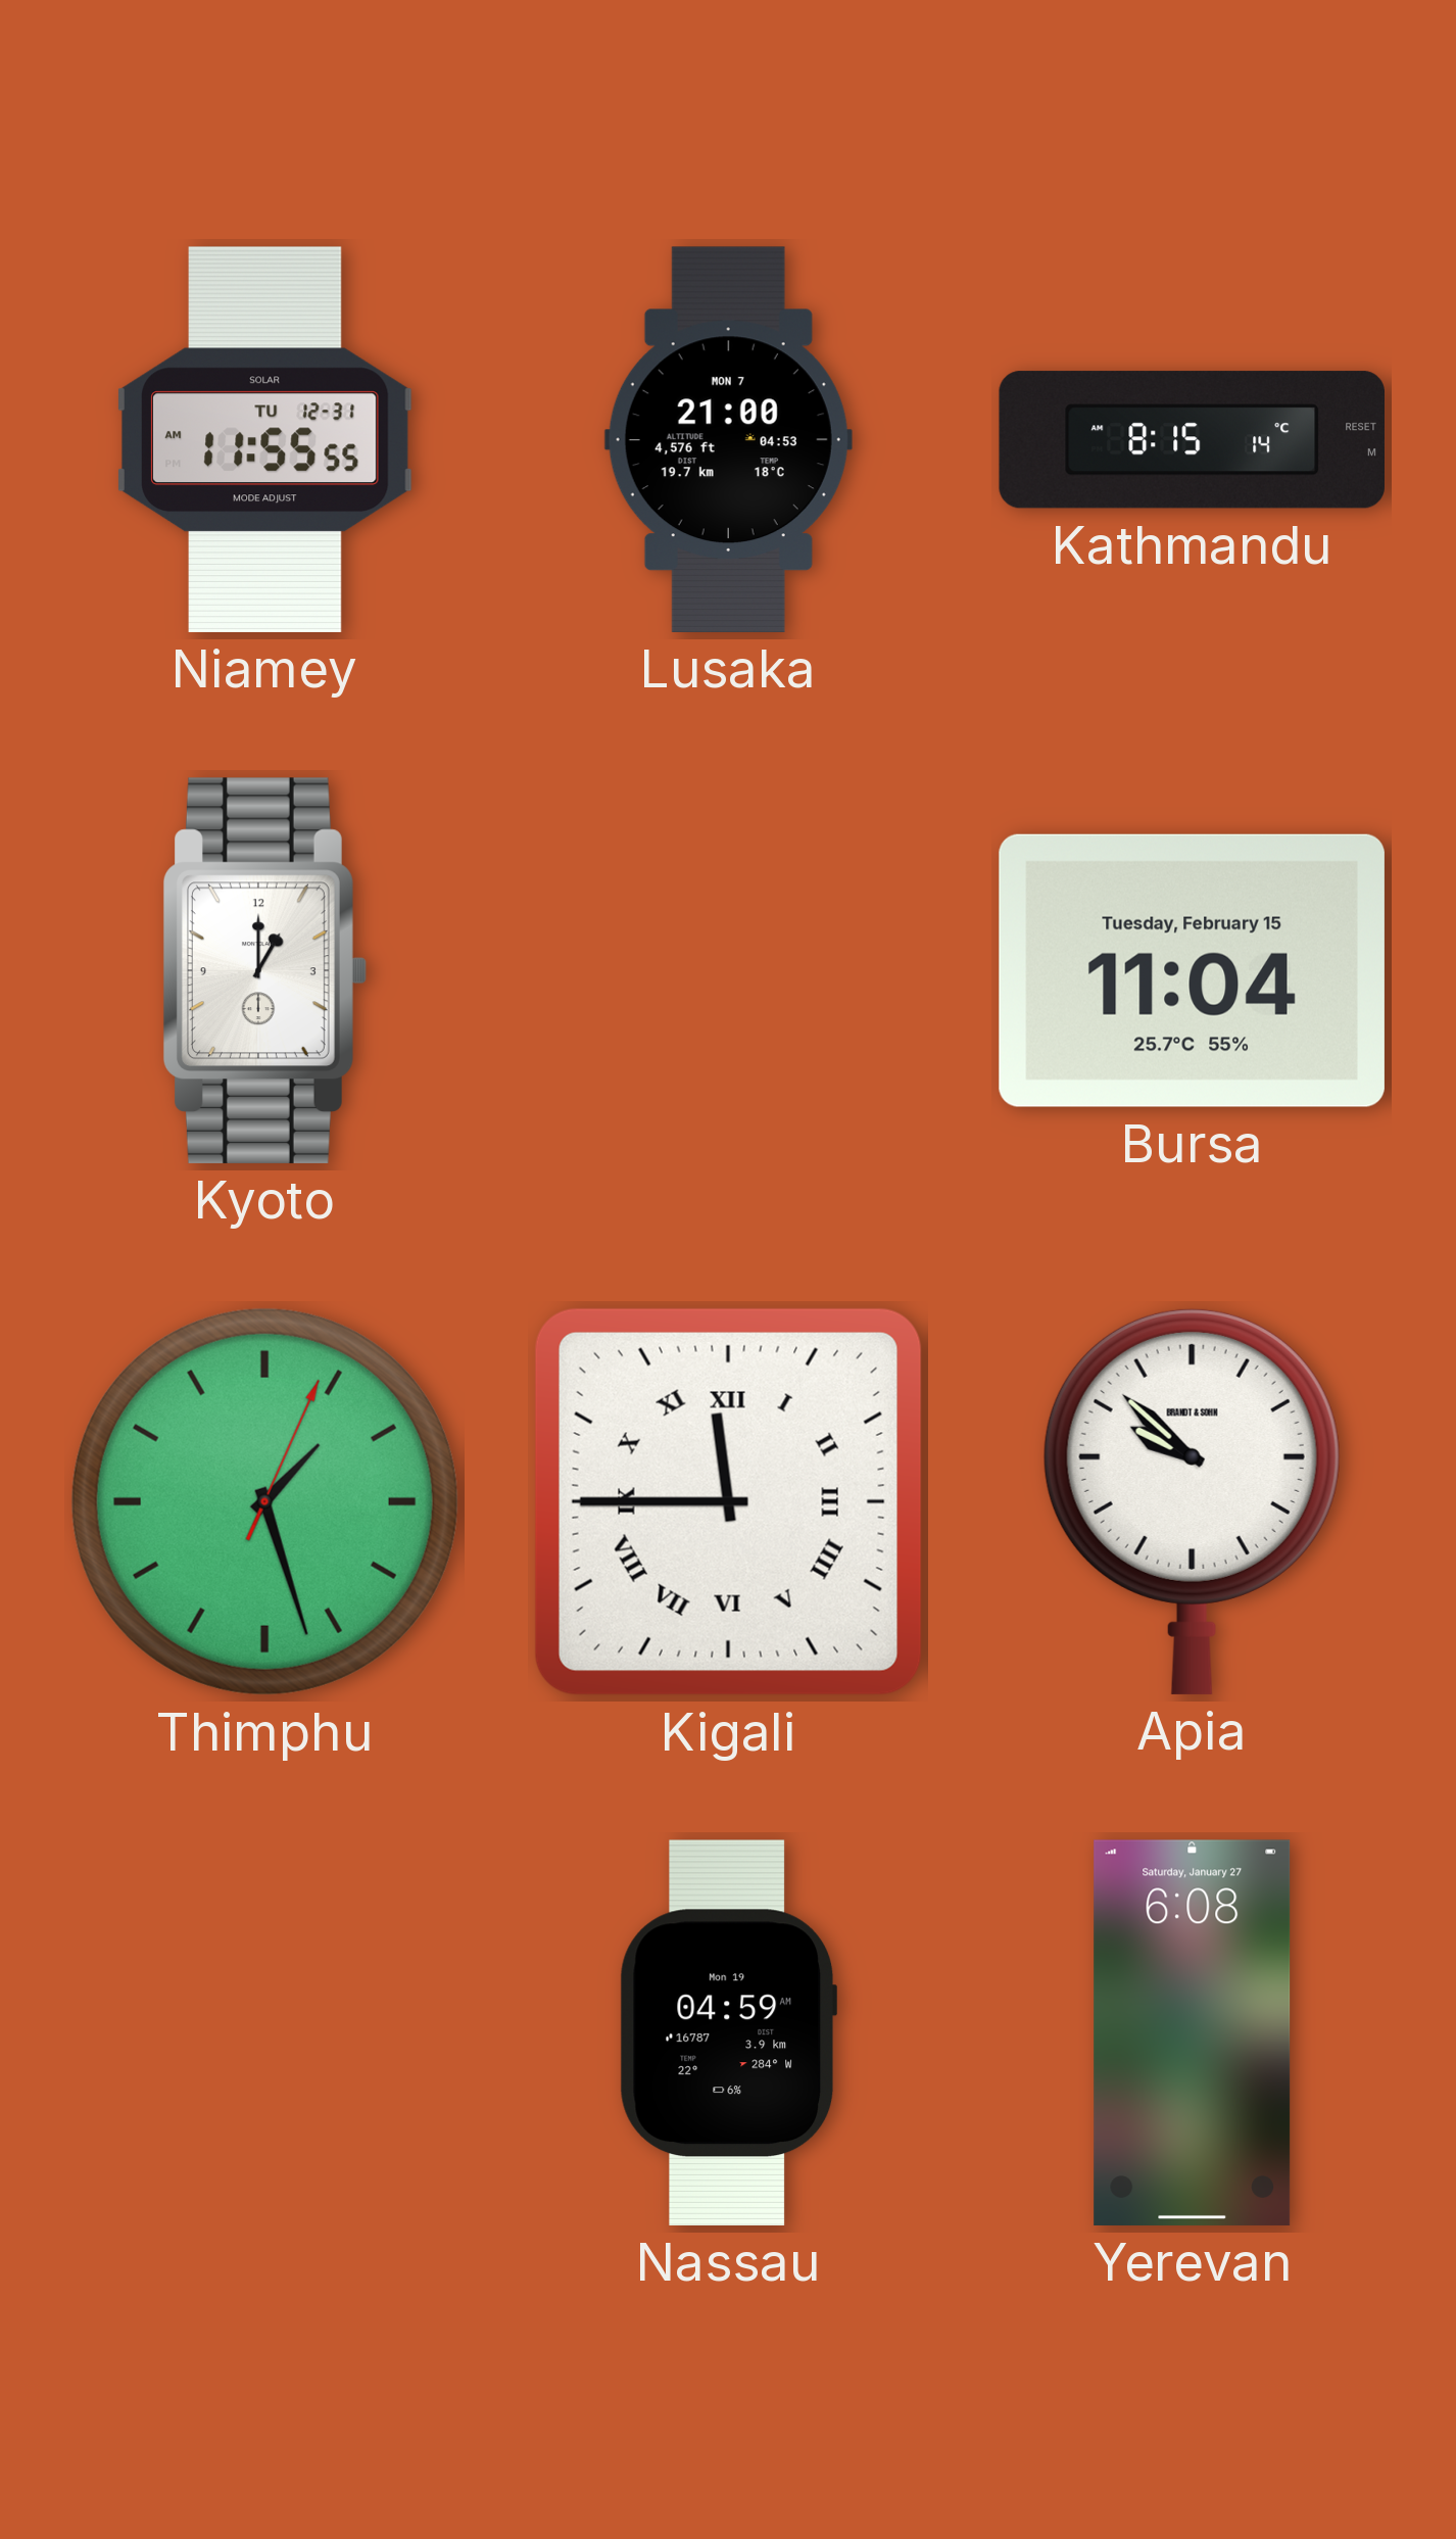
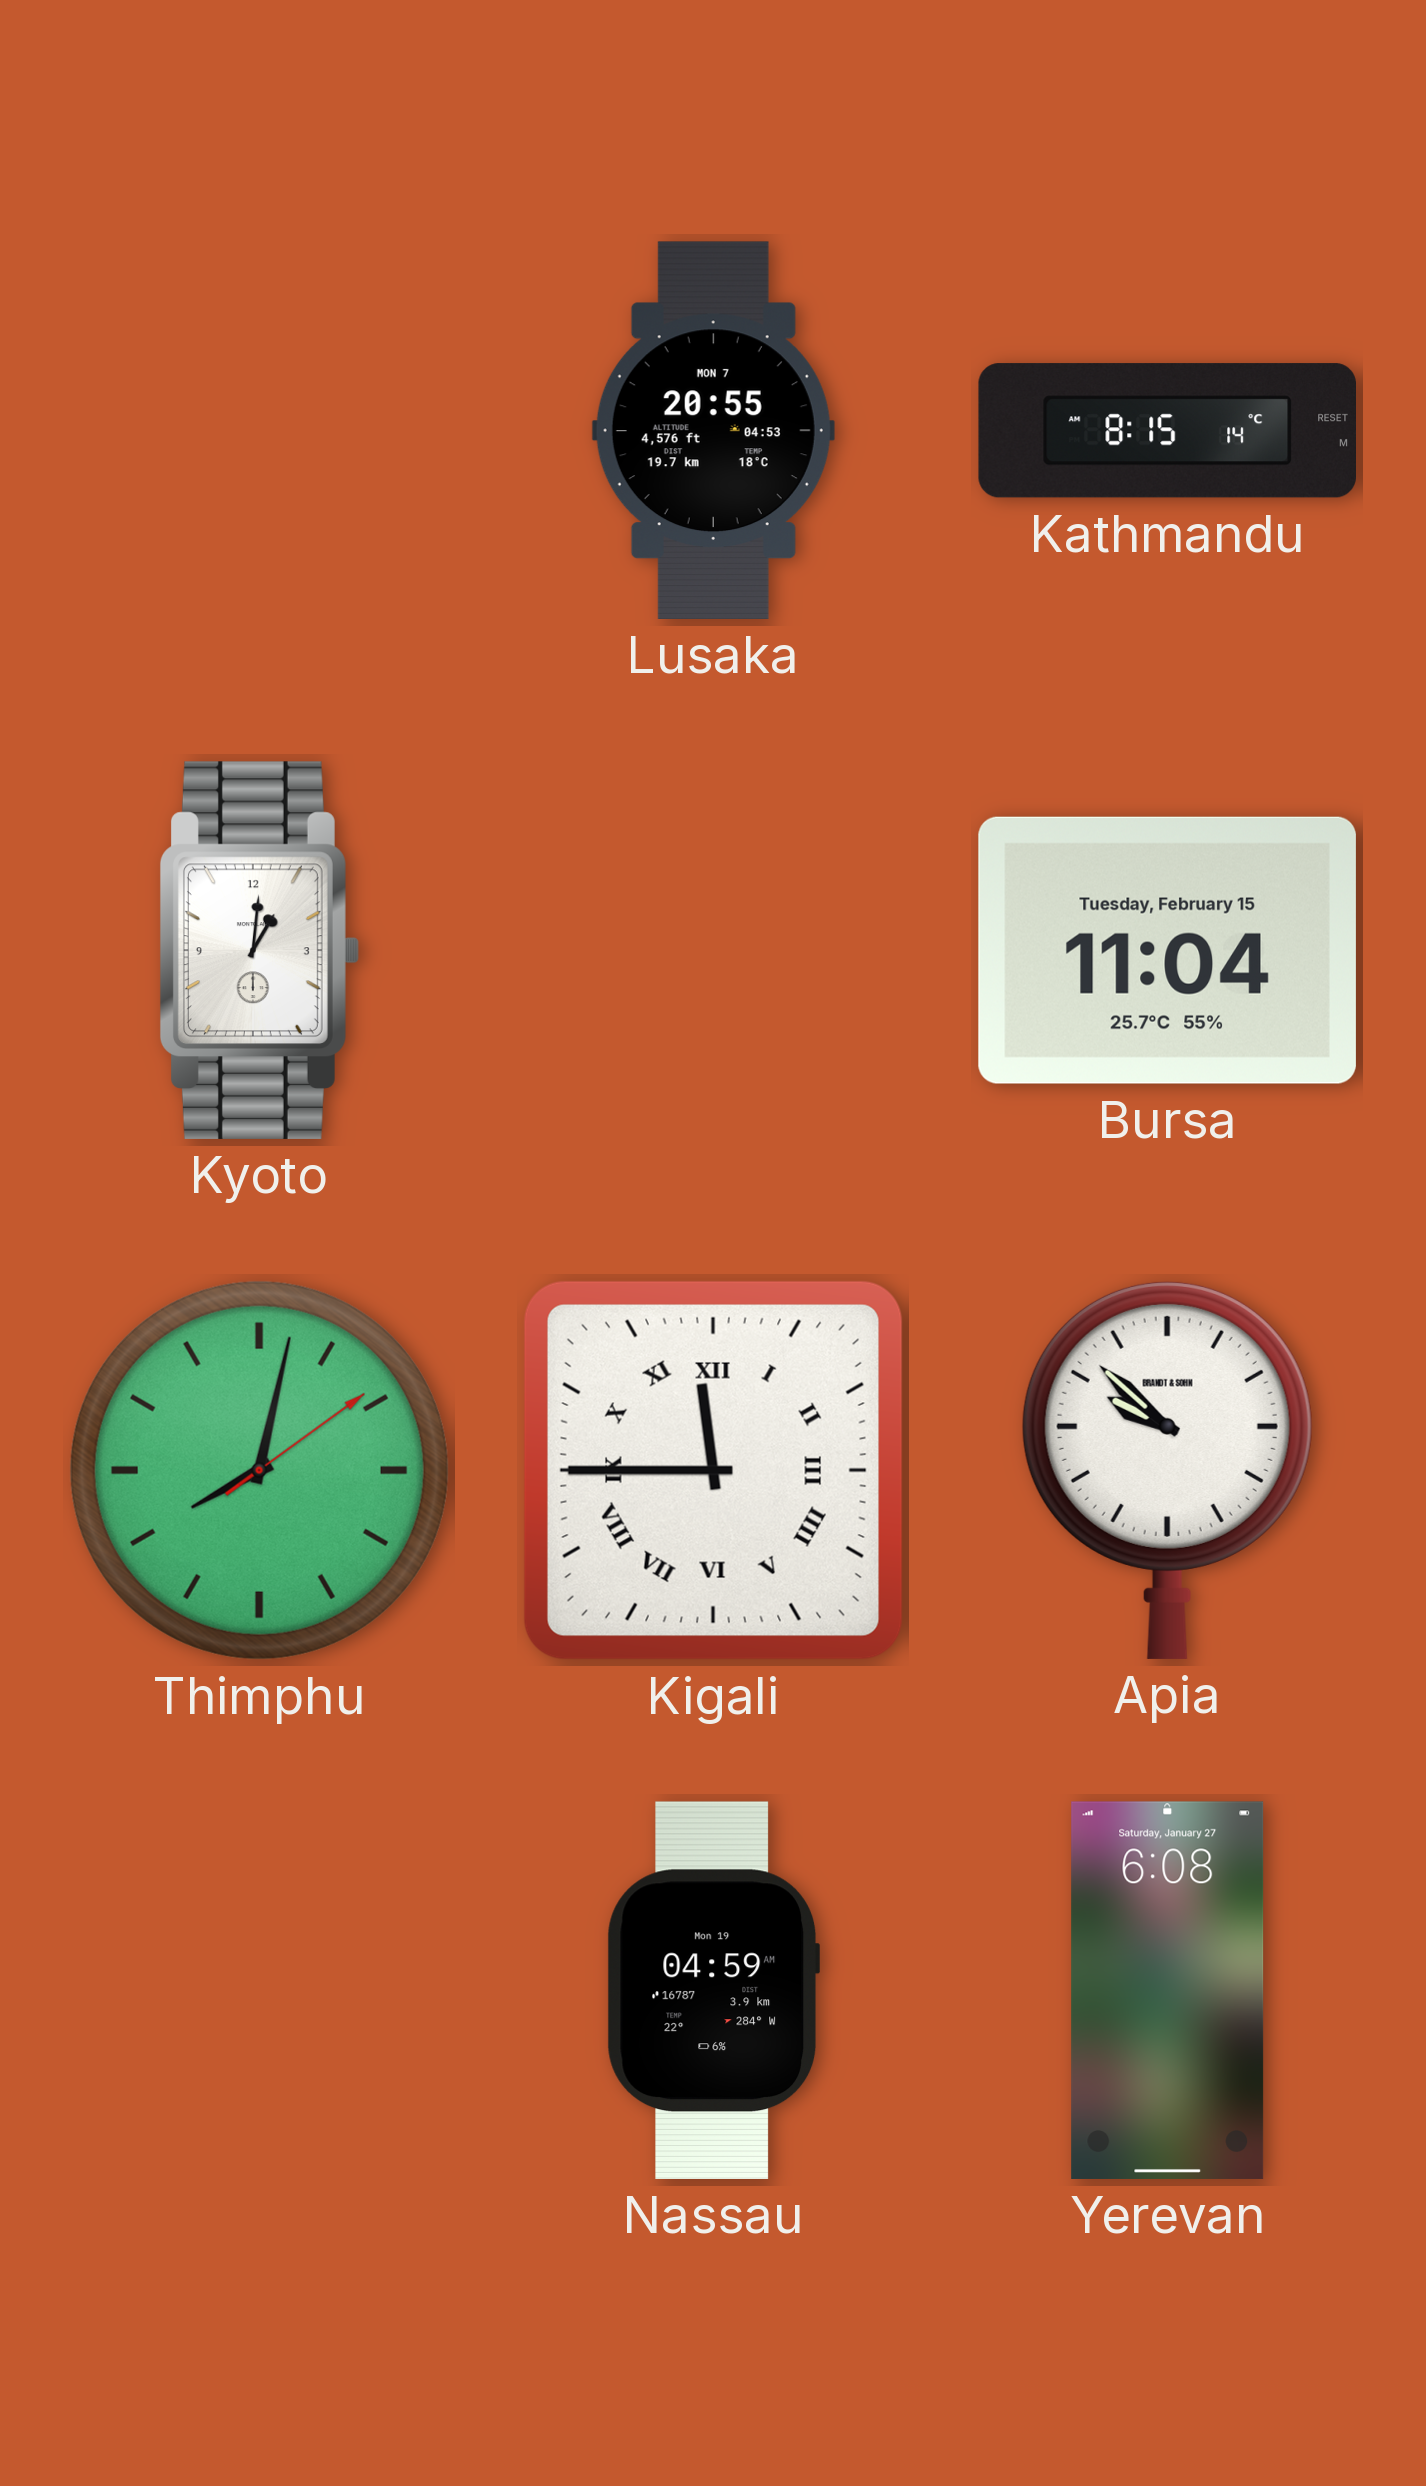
Niamey: 11:55 -> none
Lusaka: 21:00 -> 20:55
Kyoto: 1:00 -> 1:01
Thimphu: 1:27 -> 8:02
